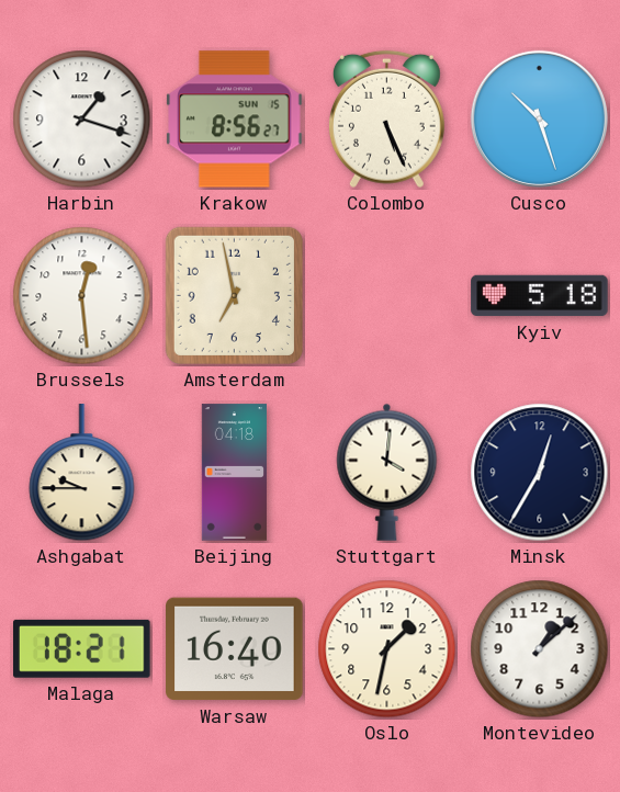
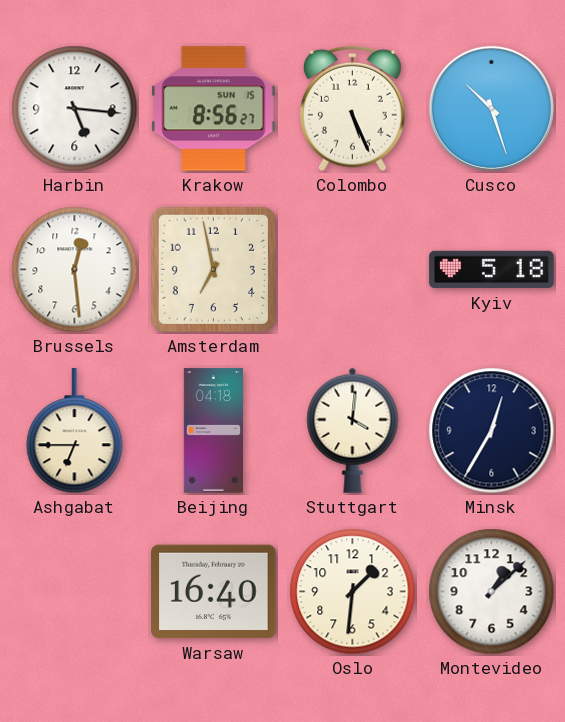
Harbin: 1:18 -> 5:16
Ashgabat: 9:45 -> 6:45
Malaga: 18:21 -> none
Oslo: 1:32 -> 1:31
